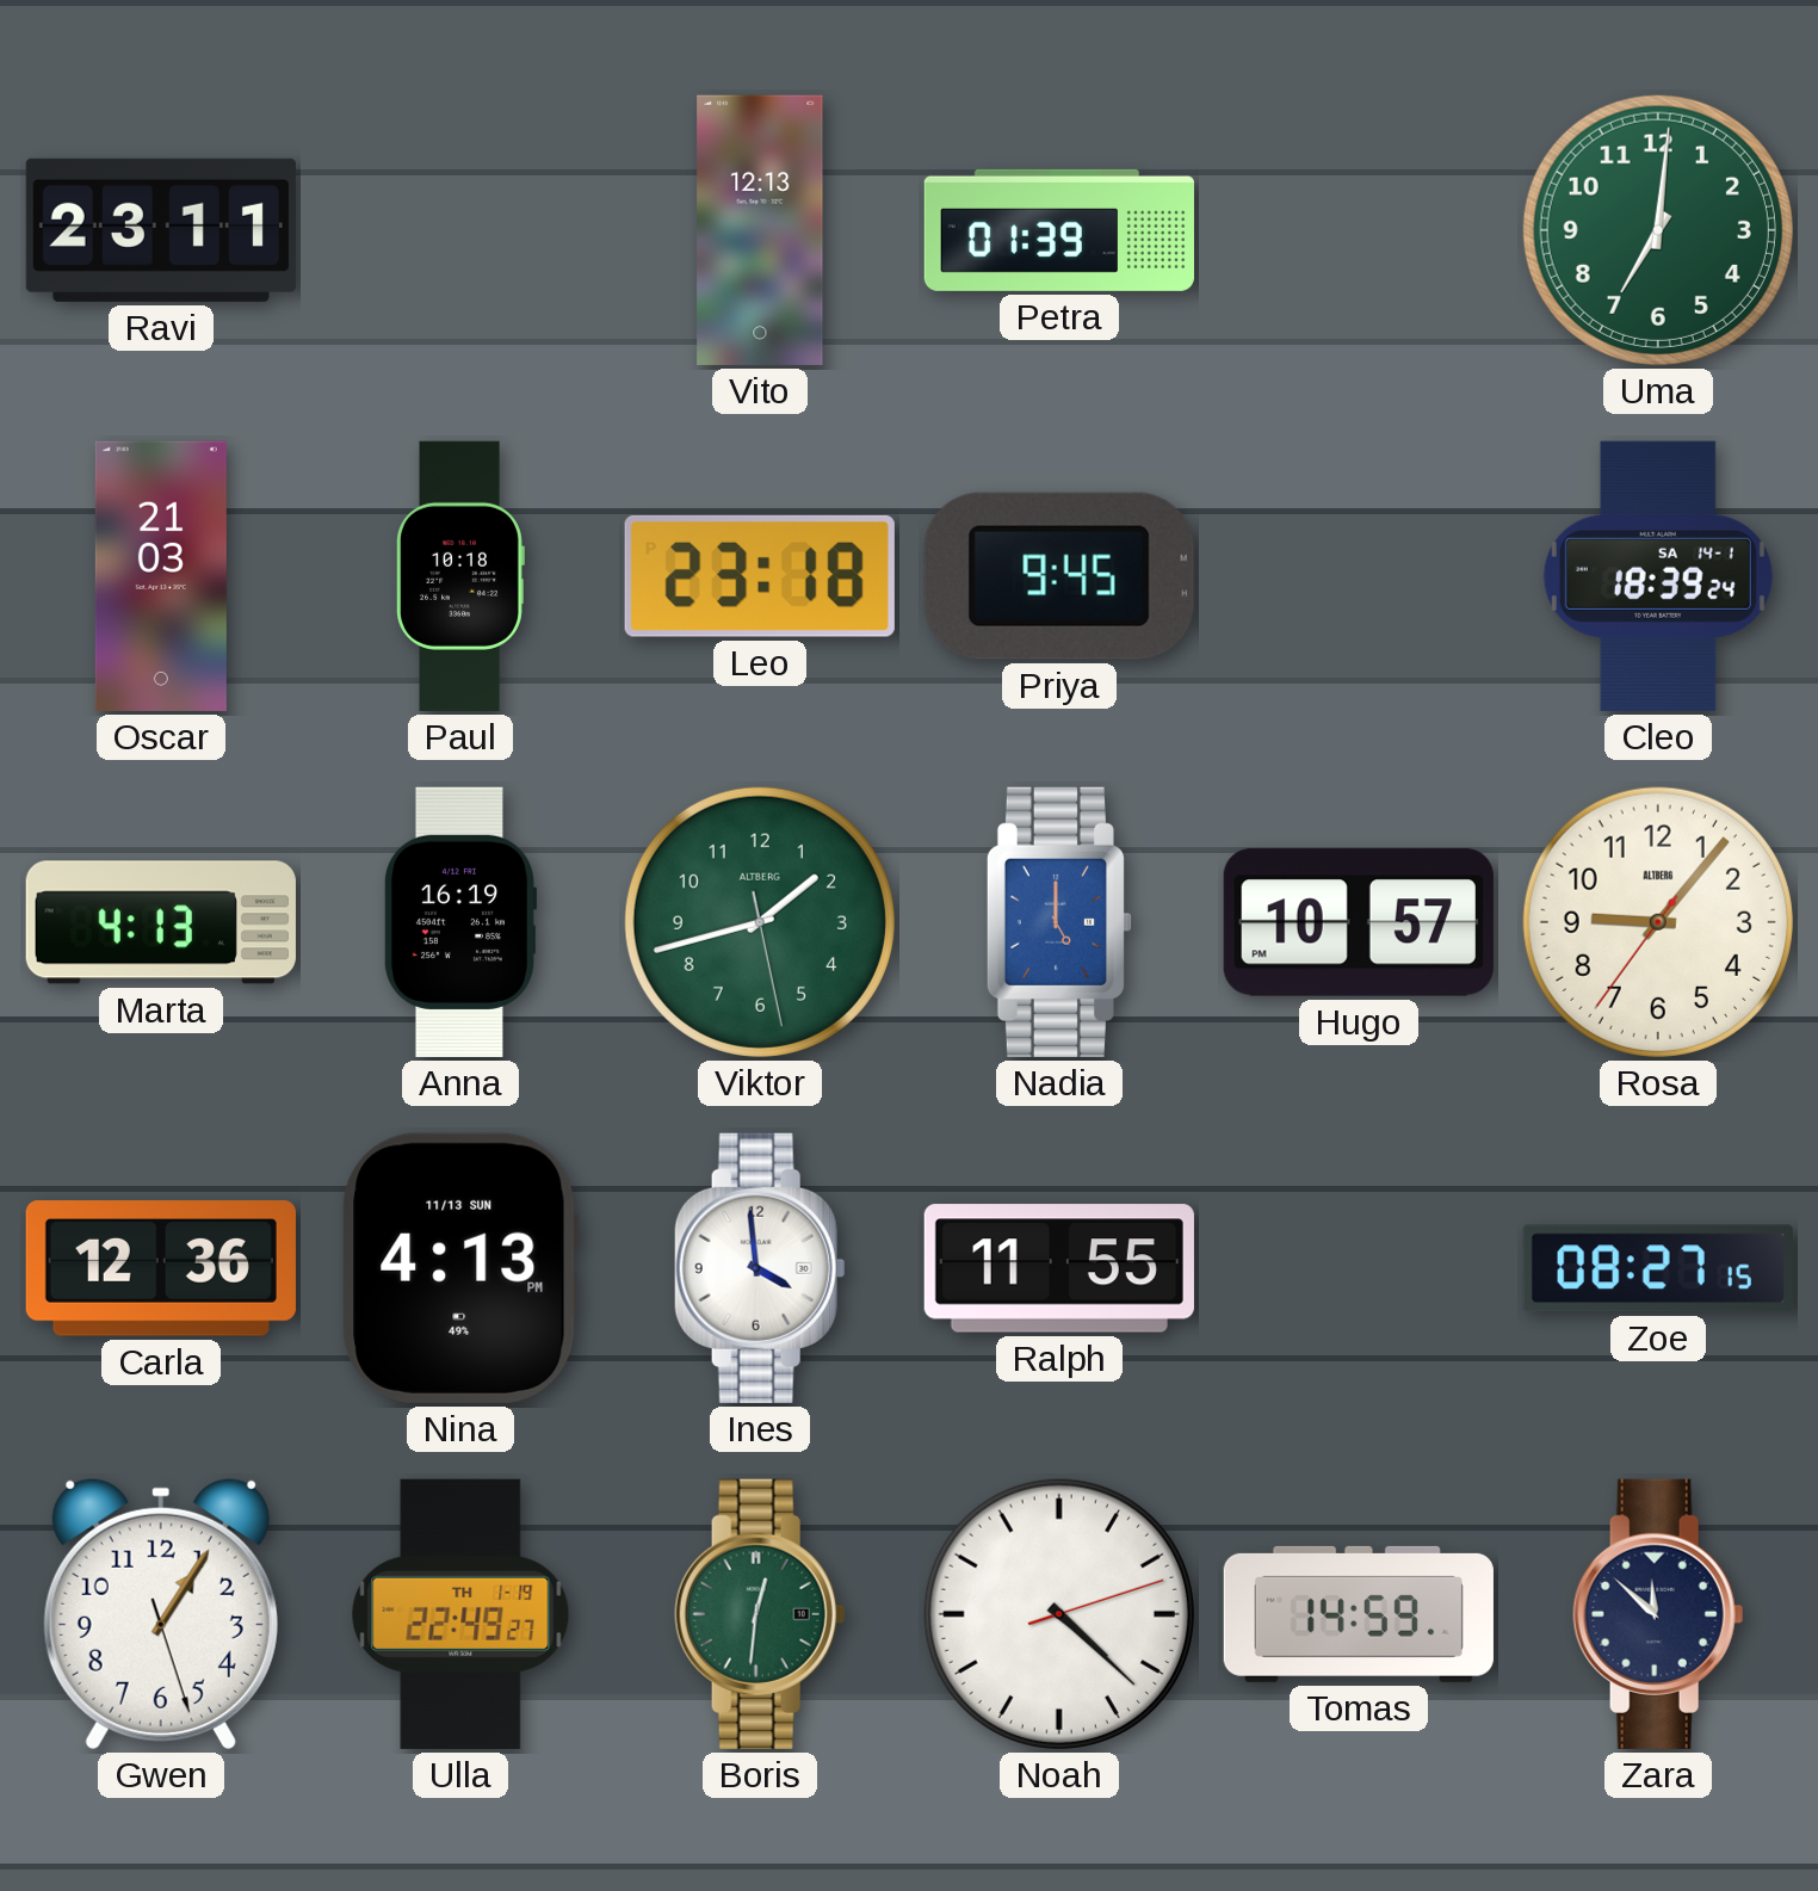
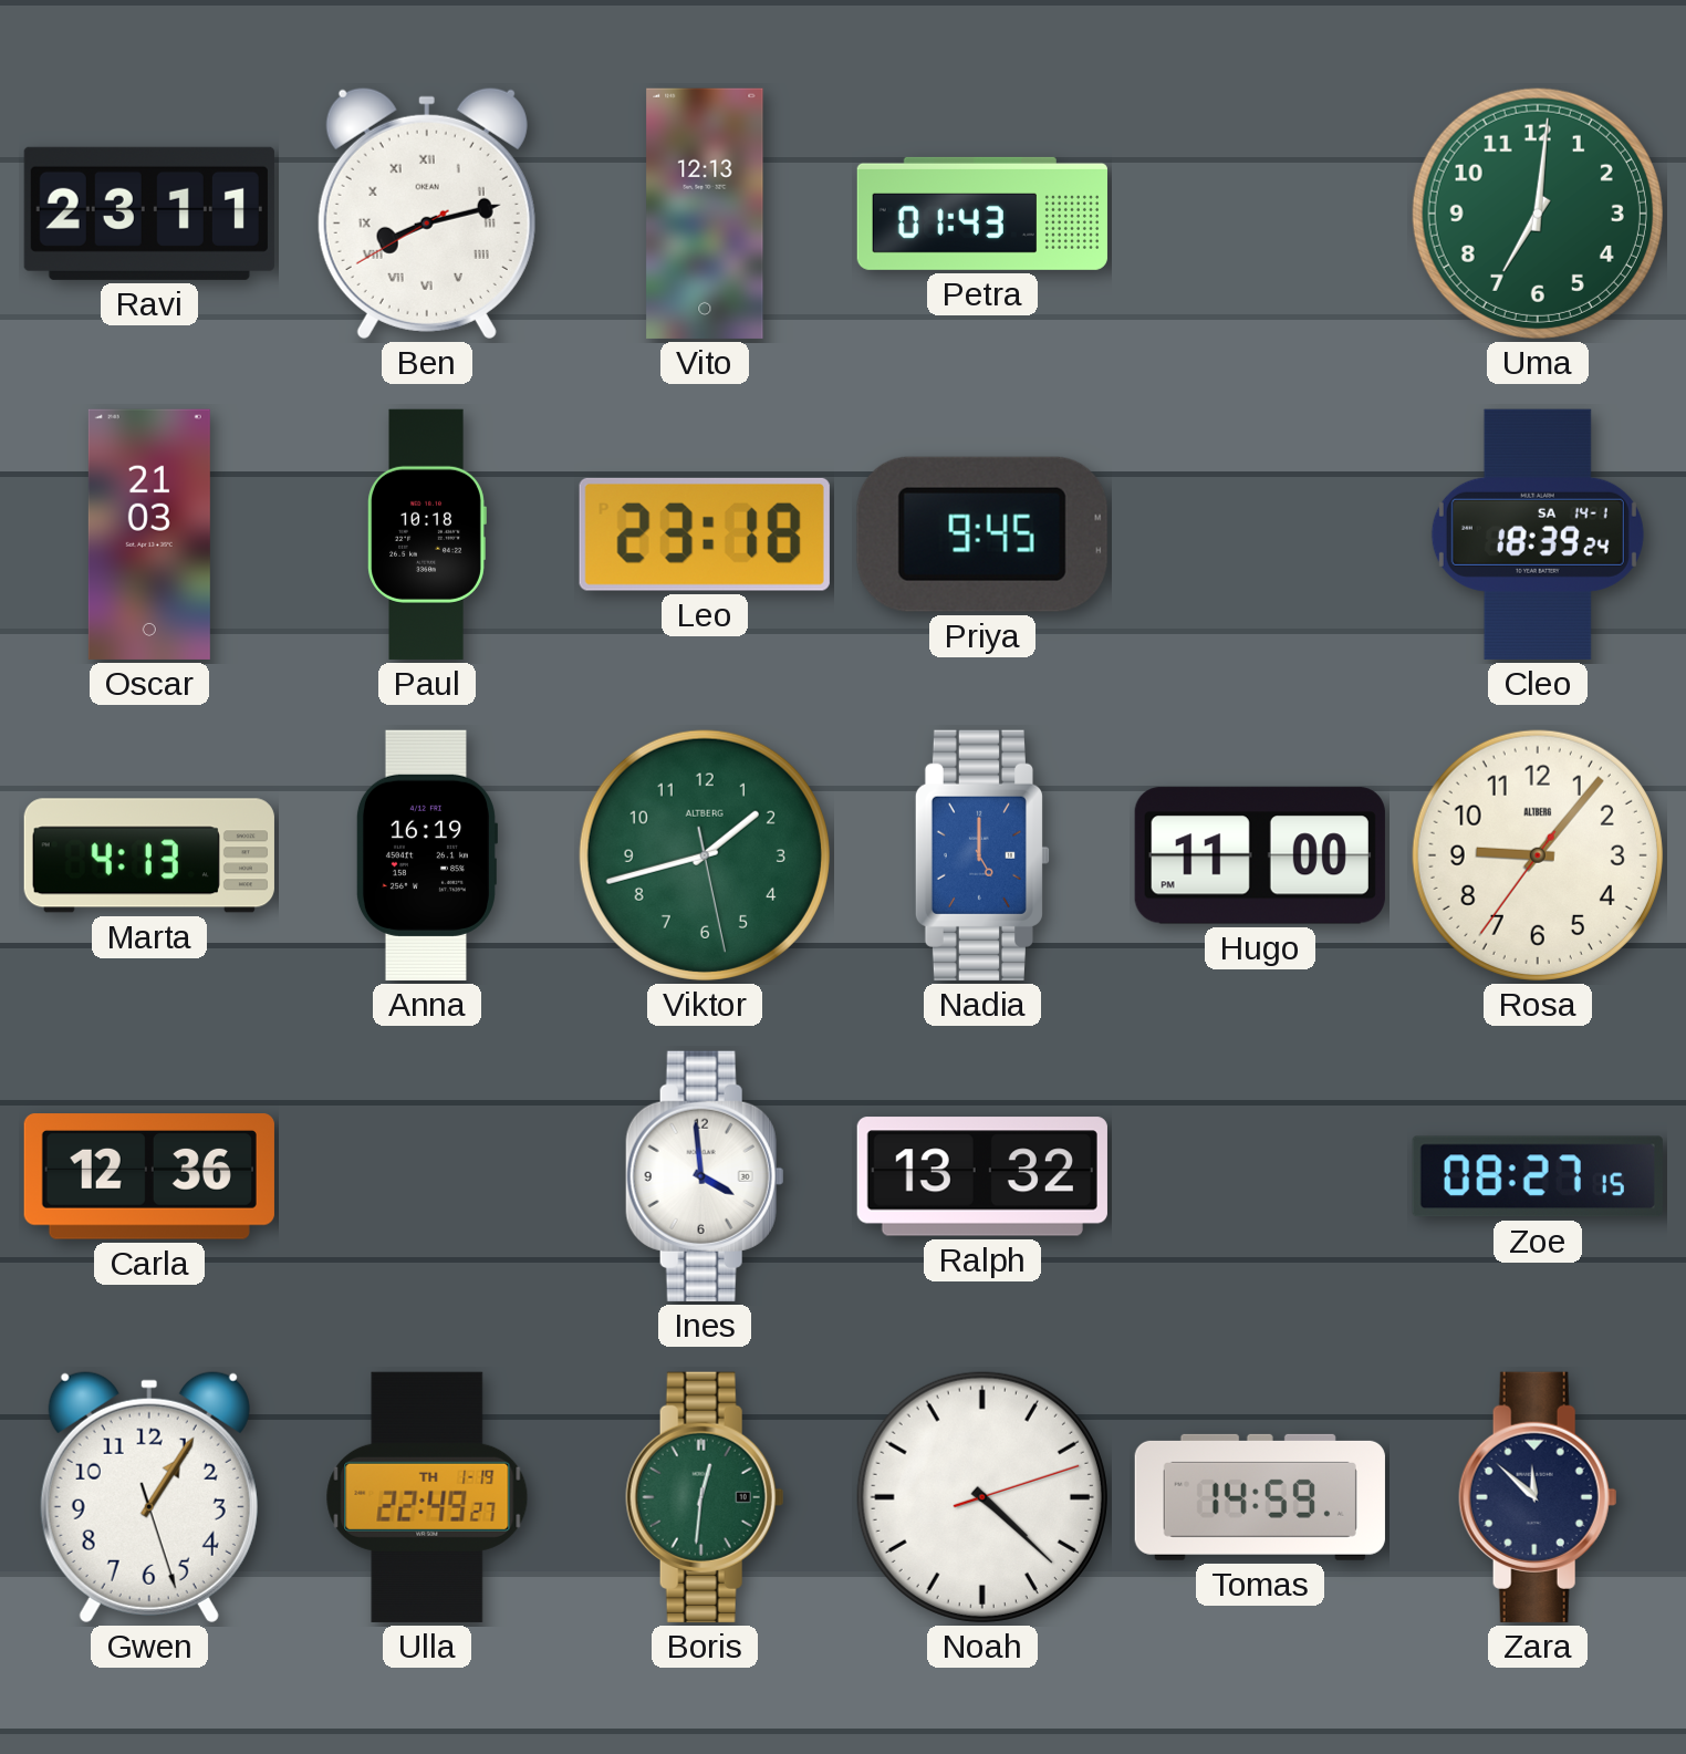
Ben: none -> 8:12
Petra: 01:39 -> 01:43
Hugo: 10:57 -> 11:00
Nina: 4:13 -> none
Ralph: 11:55 -> 13:32
